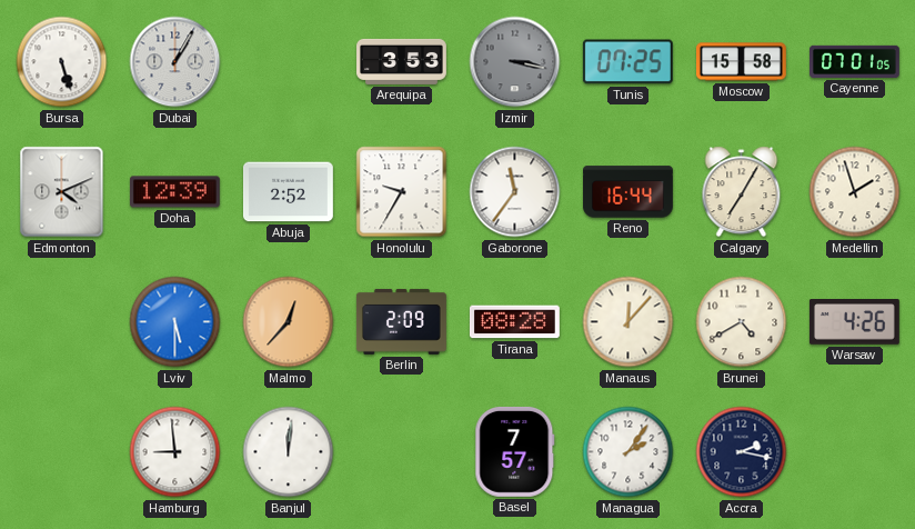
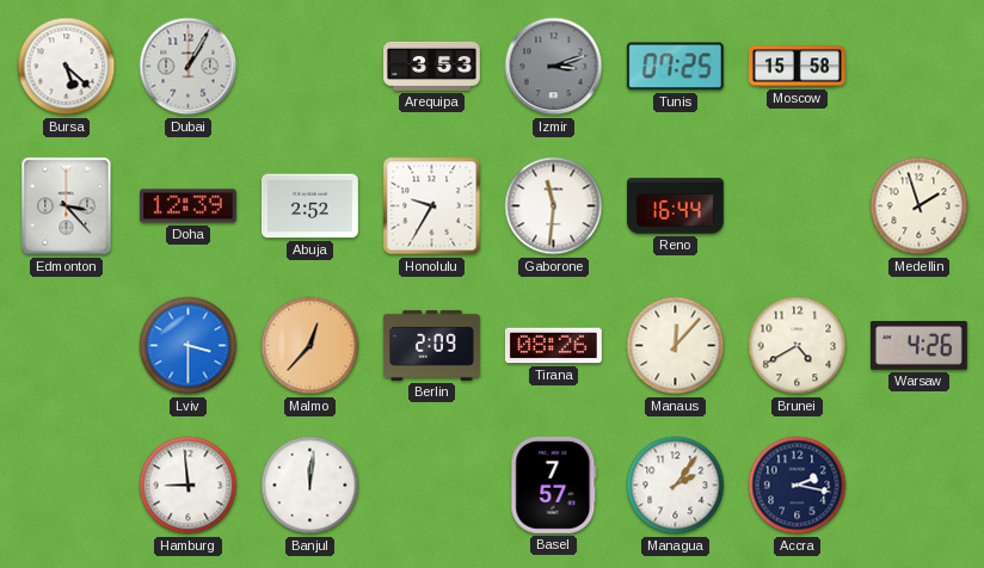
Bursa: 5:27 -> 5:22
Izmir: 3:17 -> 3:12
Cayenne: 07:01 -> none
Edmonton: 4:11 -> 3:23
Gaborone: 11:36 -> 11:31
Calgary: 7:05 -> none
Lviv: 5:30 -> 3:30
Tirana: 08:28 -> 08:26
